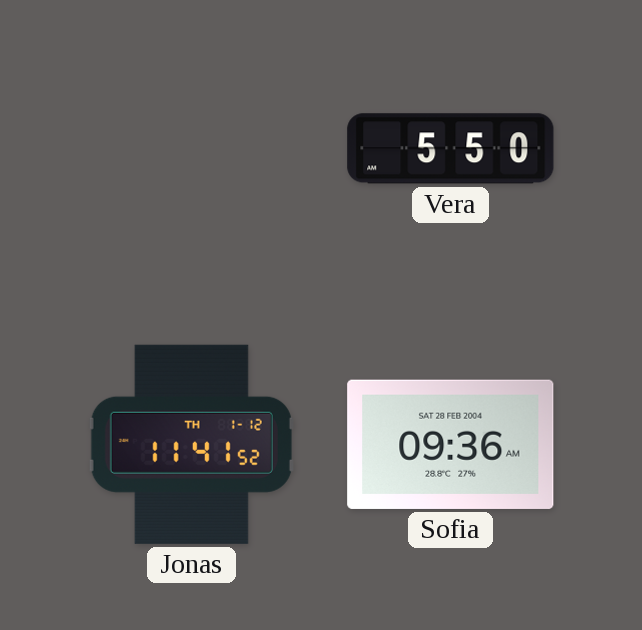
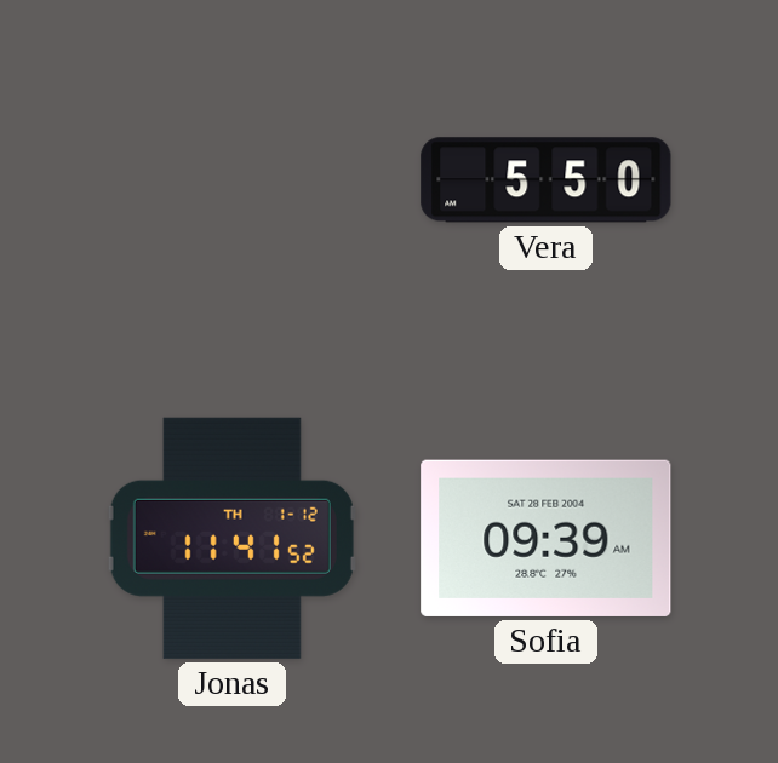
Sofia: 09:36 -> 09:39
